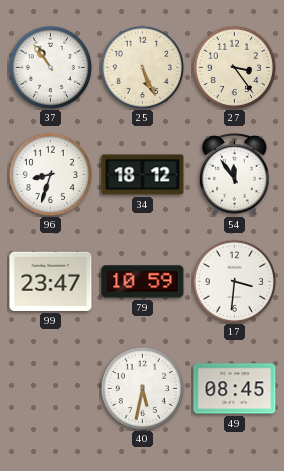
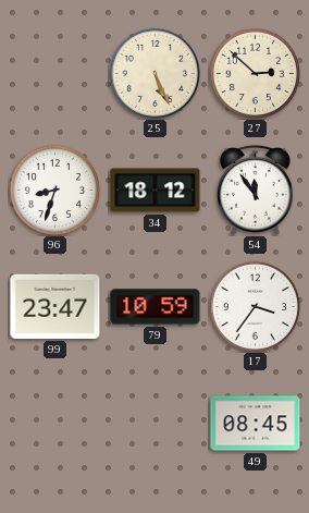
37: 10:54 -> none
27: 3:24 -> 2:52
17: 3:31 -> 3:36
40: 5:32 -> none
